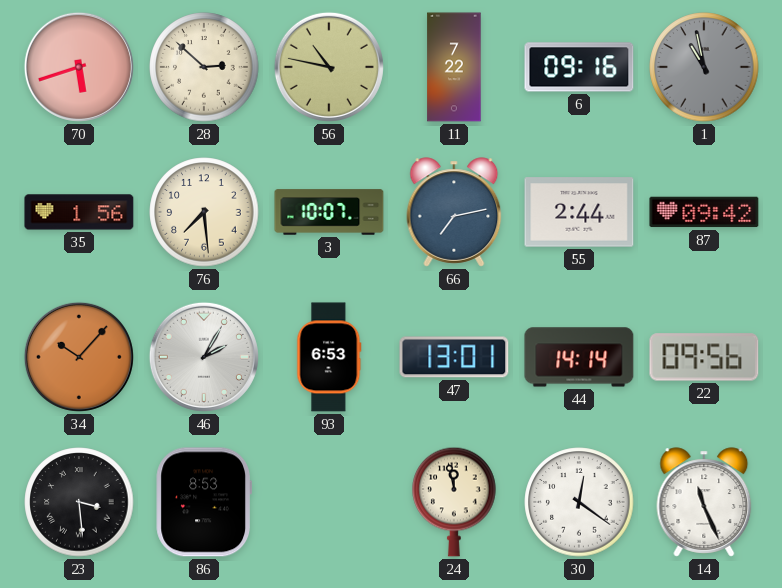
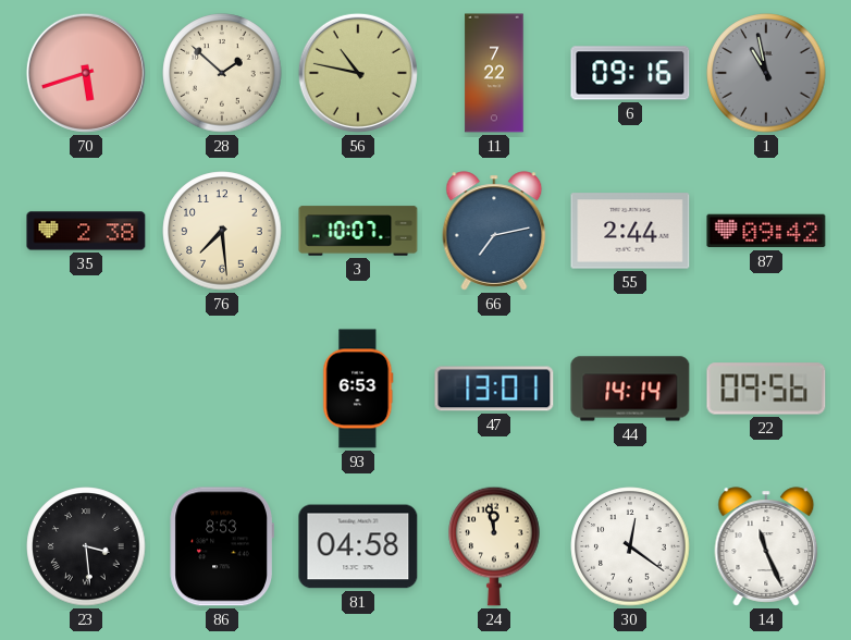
28: 2:52 -> 1:52
35: 1:56 -> 2:38
34: 10:07 -> none
46: 2:05 -> none
81: none -> 04:58
